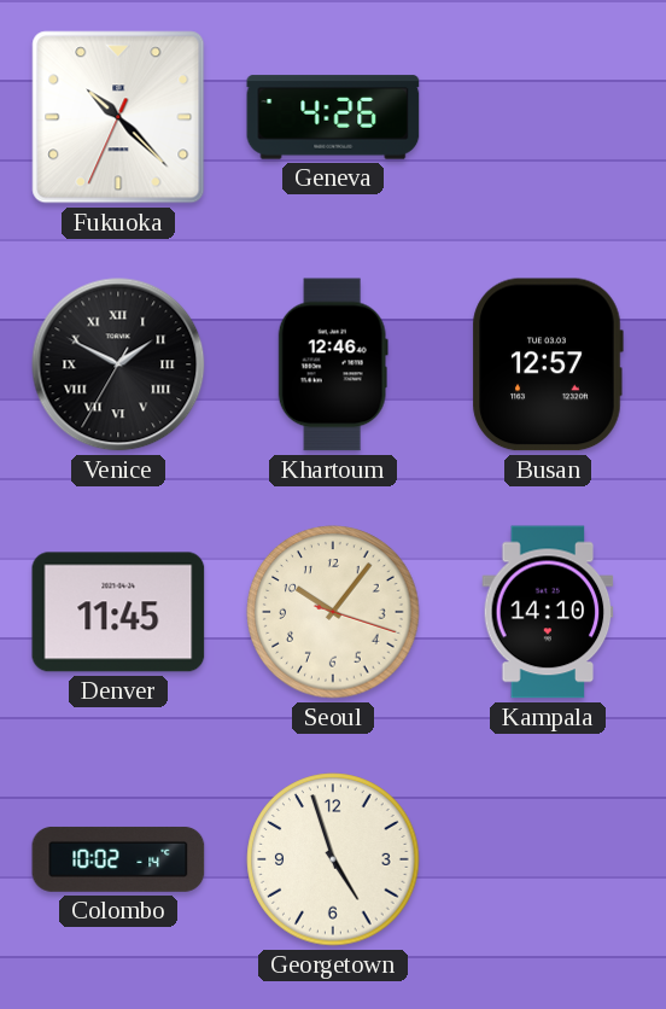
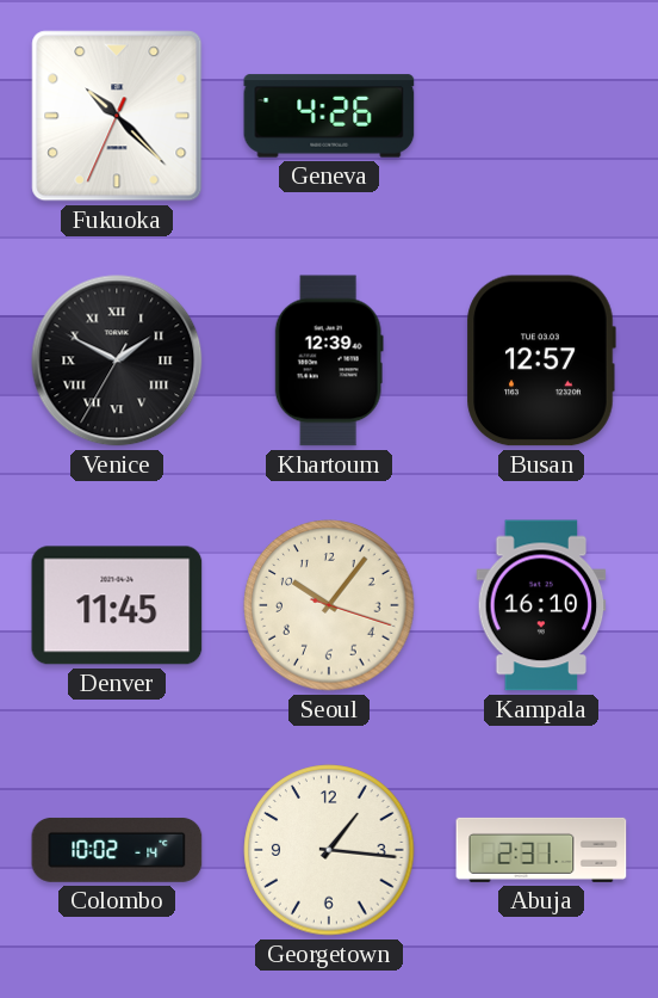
Khartoum: 12:46 -> 12:39
Kampala: 14:10 -> 16:10
Georgetown: 4:57 -> 1:16
Abuja: none -> 2:31
